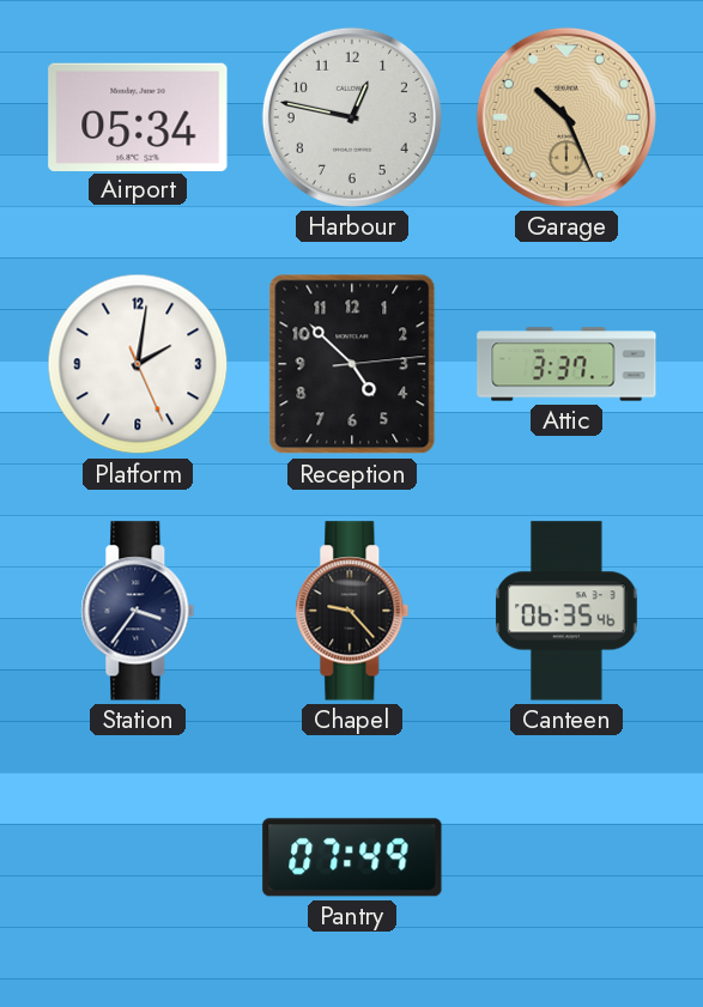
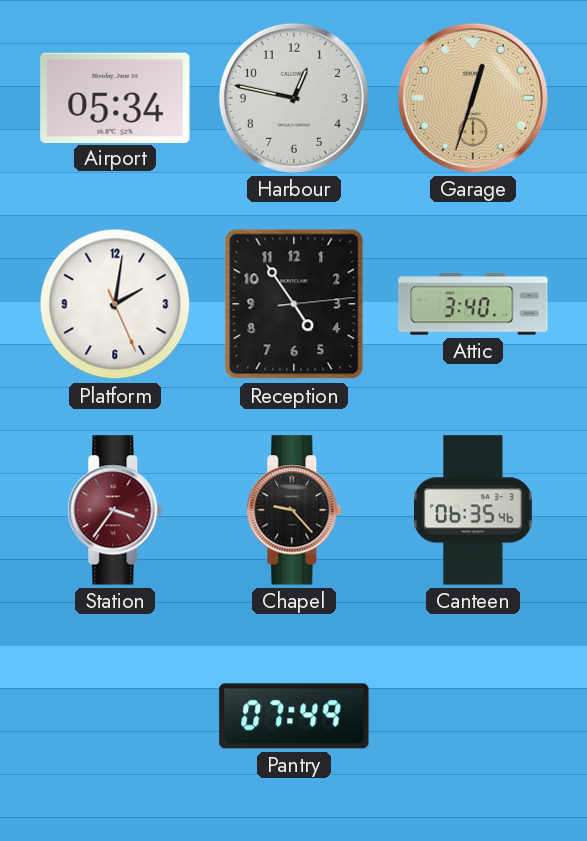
Garage: 10:26 -> 12:33
Reception: 4:52 -> 4:54
Attic: 3:37 -> 3:40
Station dial: navy -> burgundy
